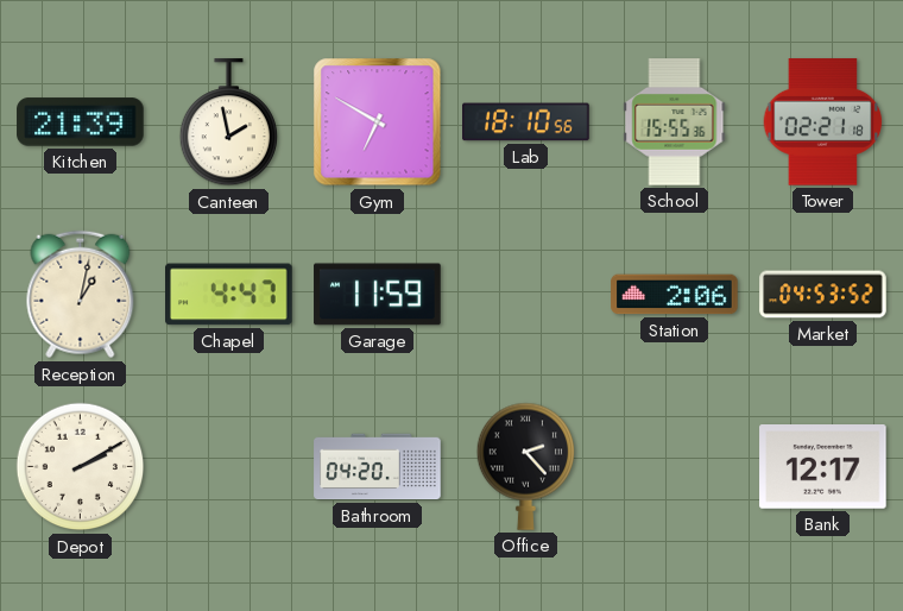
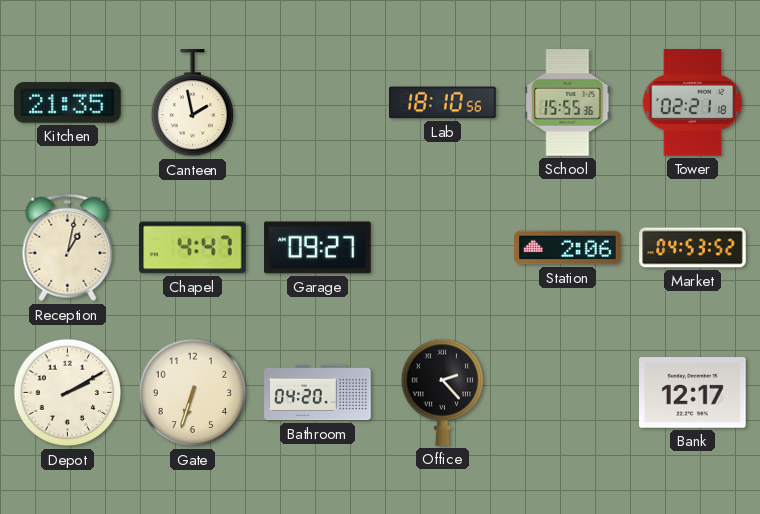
Kitchen: 21:39 -> 21:35
Gym: 6:50 -> none
Garage: 11:59 -> 09:27
Gate: none -> 6:33
